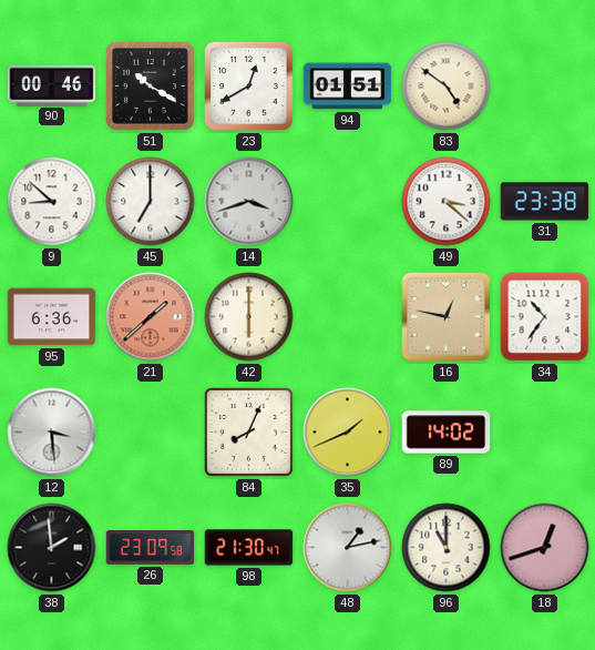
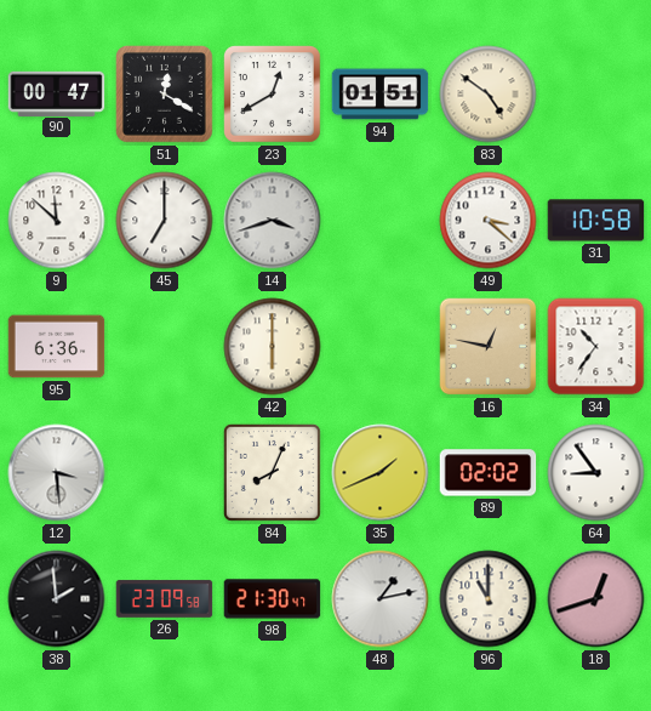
90: 00:46 -> 00:47
51: 10:20 -> 12:20
9: 8:52 -> 11:52
31: 23:38 -> 10:58
21: 1:38 -> none
89: 14:02 -> 02:02
64: none -> 8:54
